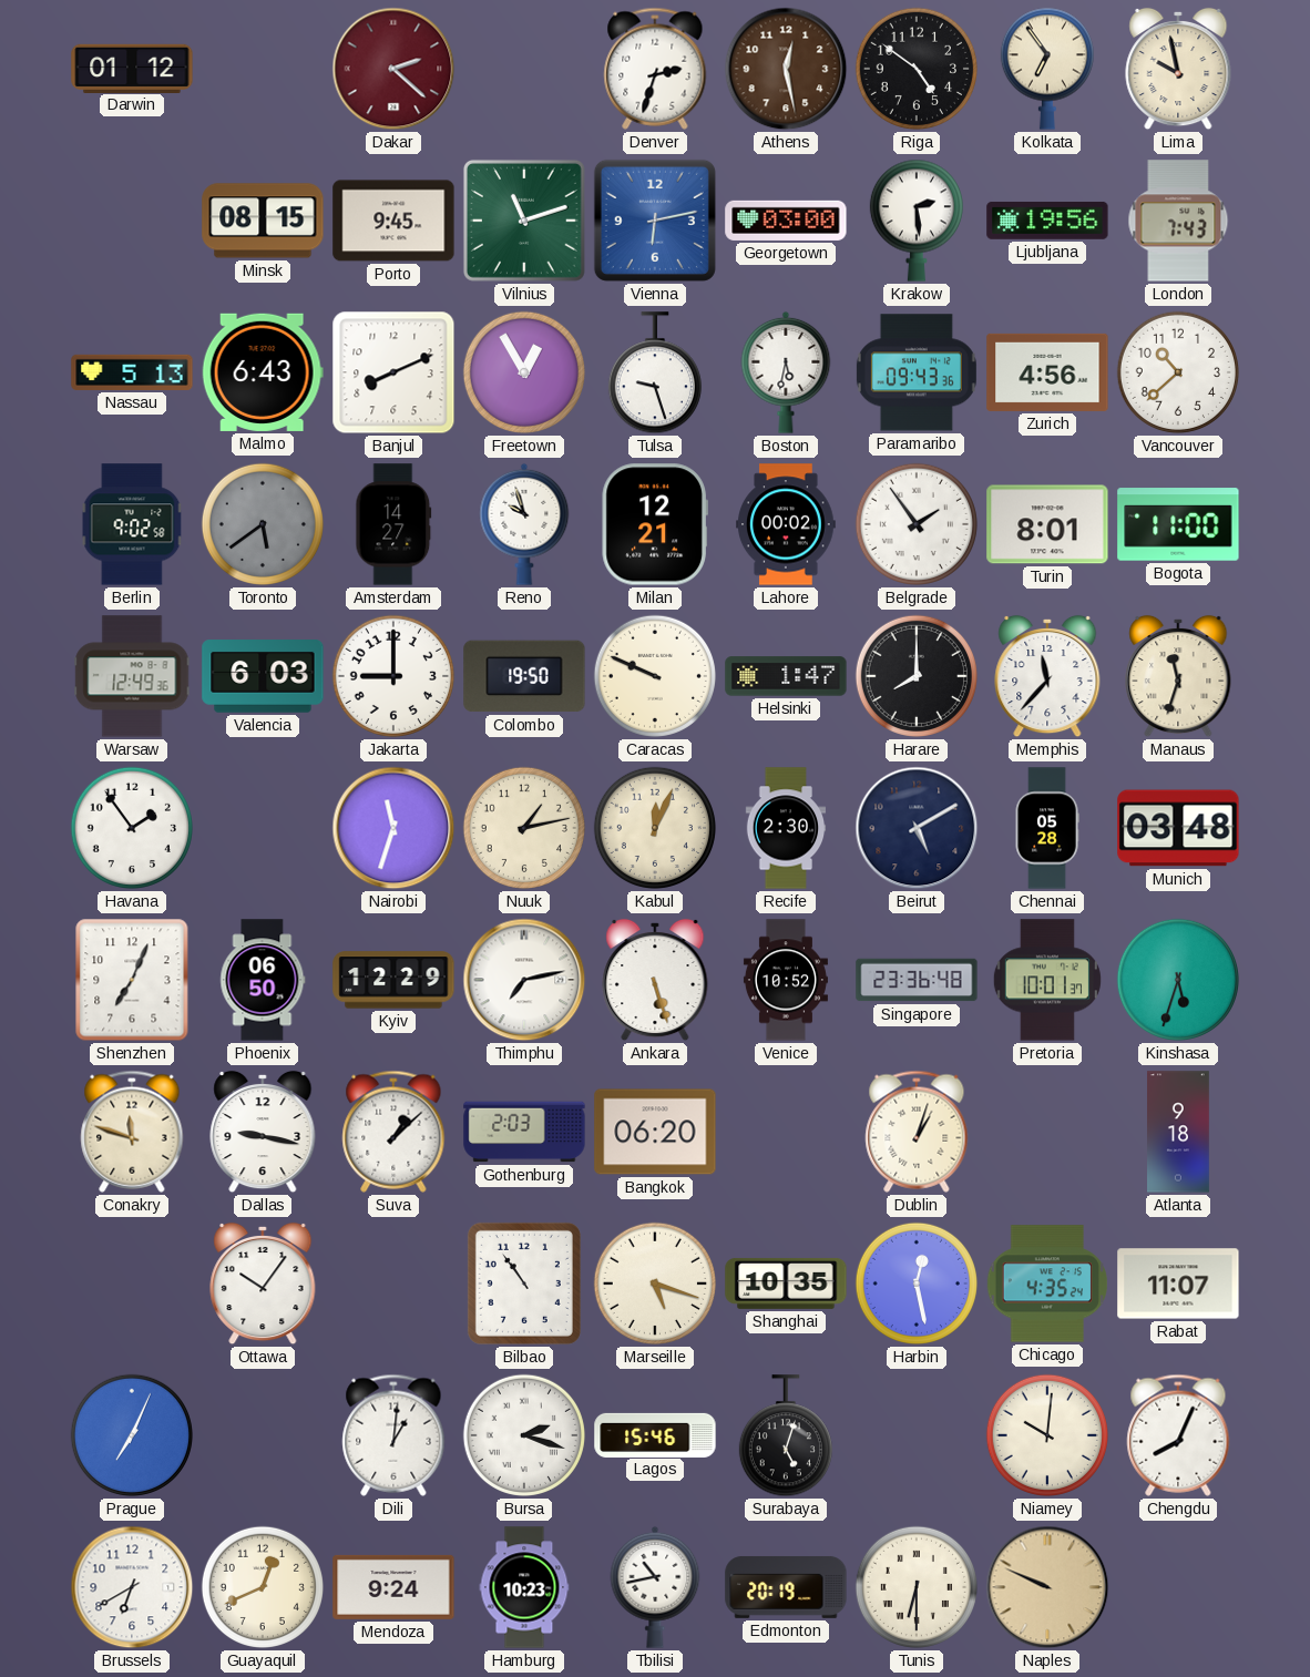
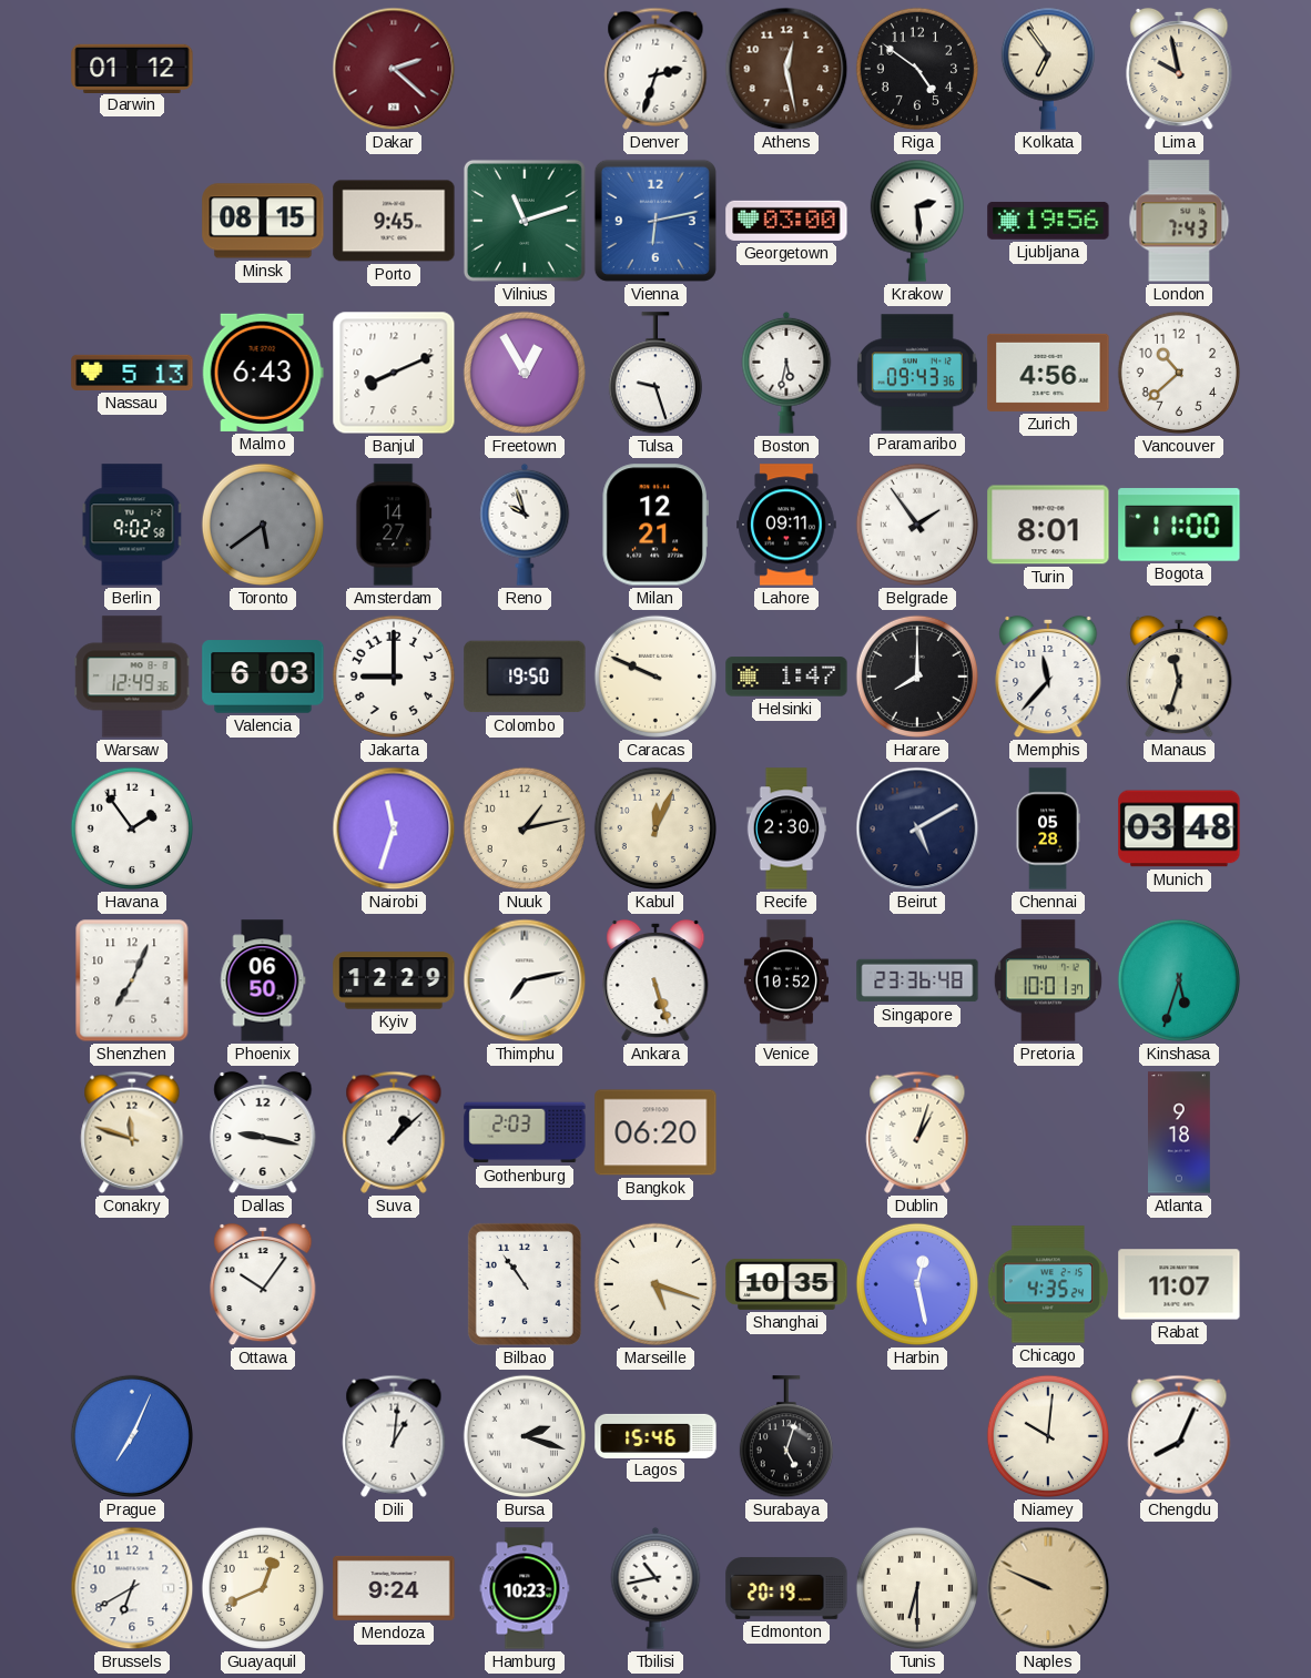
Lahore: 00:02 -> 09:11
